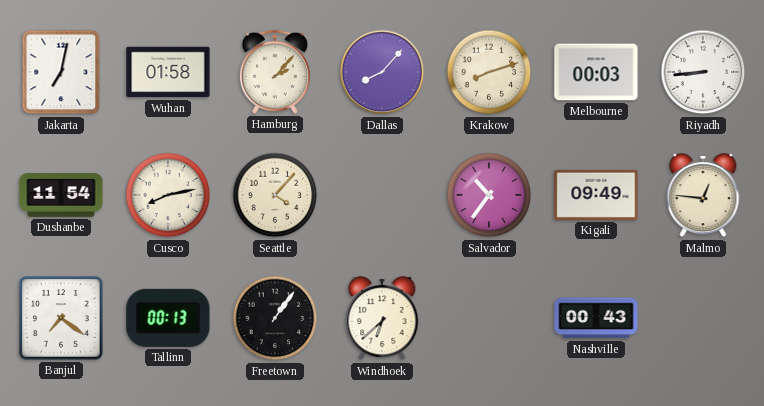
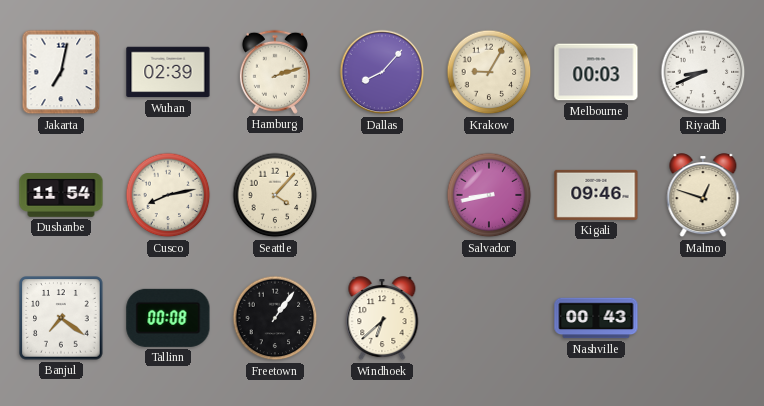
Wuhan: 01:58 -> 02:39
Hamburg: 2:07 -> 2:12
Krakow: 8:12 -> 9:05
Riyadh: 8:44 -> 8:41
Salvador: 10:36 -> 8:43
Kigali: 09:49 -> 09:46
Malmo: 12:46 -> 12:48
Tallinn: 00:13 -> 00:08
